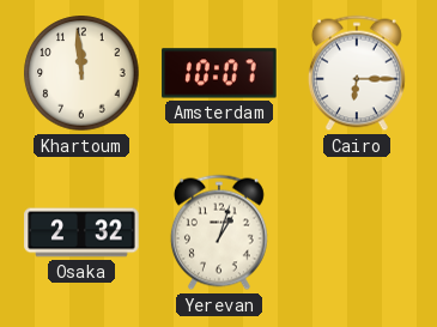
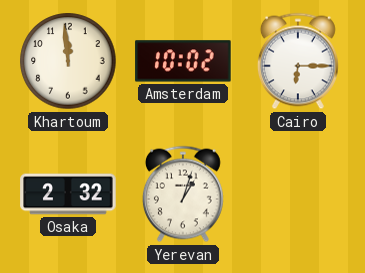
Amsterdam: 10:07 -> 10:02
